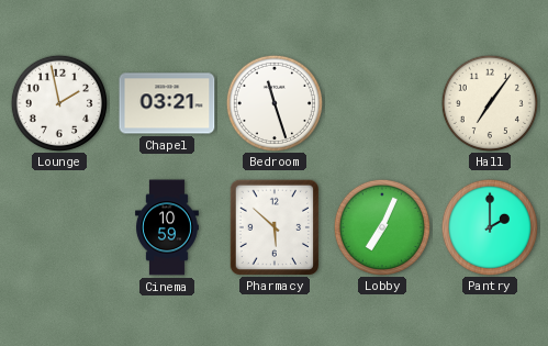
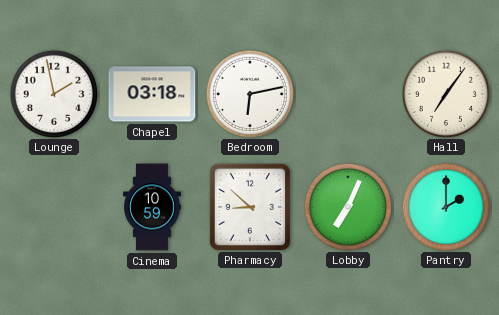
Chapel: 03:21 -> 03:18
Bedroom: 11:27 -> 6:13
Pharmacy: 5:52 -> 8:52
